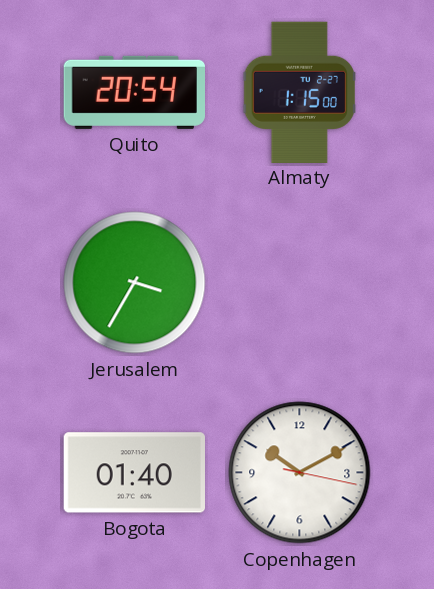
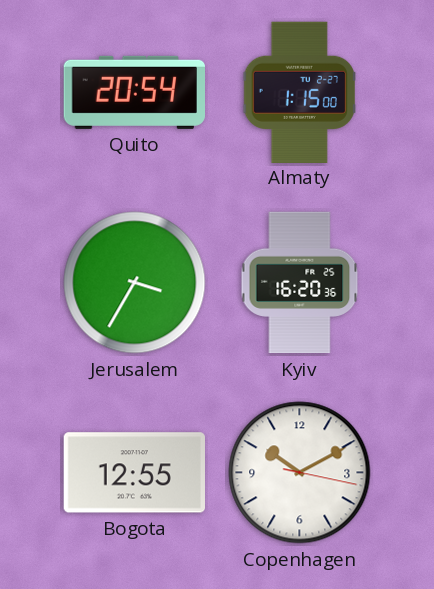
Kyiv: none -> 16:20
Bogota: 01:40 -> 12:55
